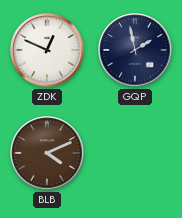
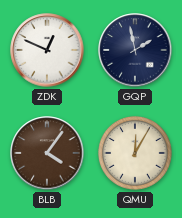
BLB: 4:11 -> 4:06
QMU: none -> 12:05
